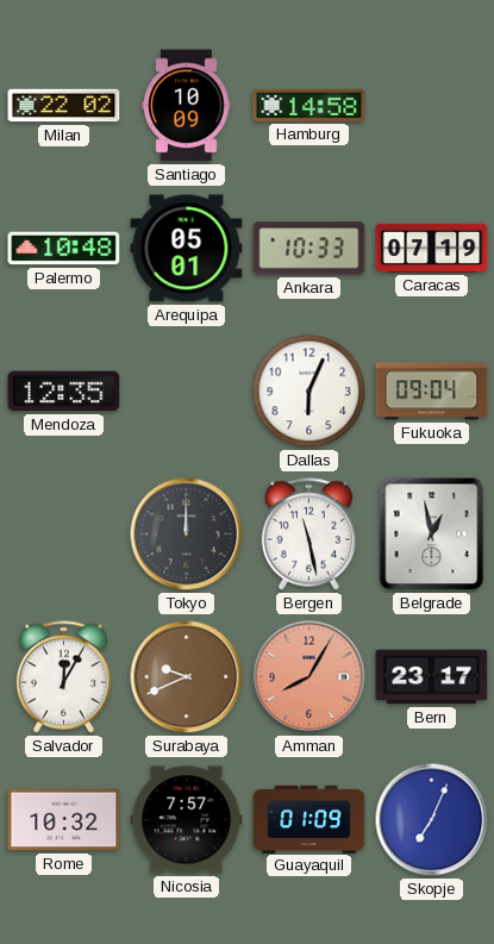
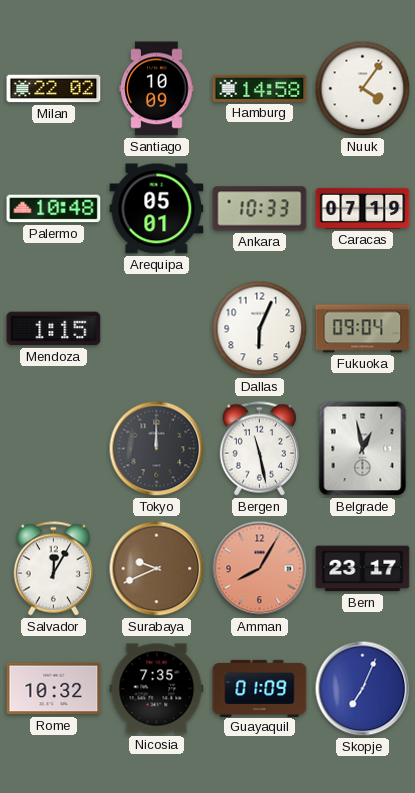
Nuuk: none -> 4:06
Mendoza: 12:35 -> 1:15
Nicosia: 7:57 -> 7:35
